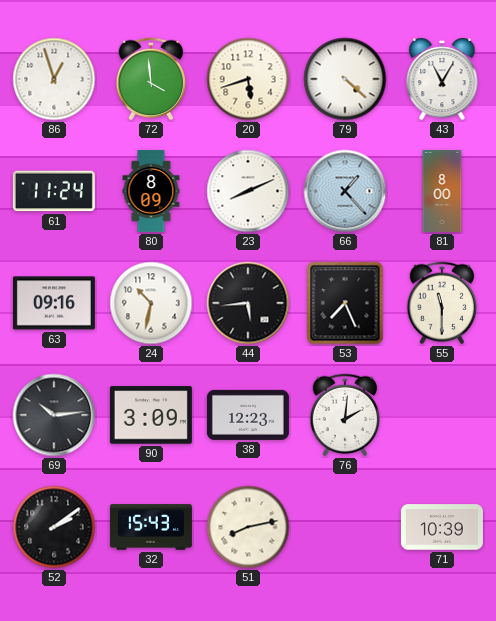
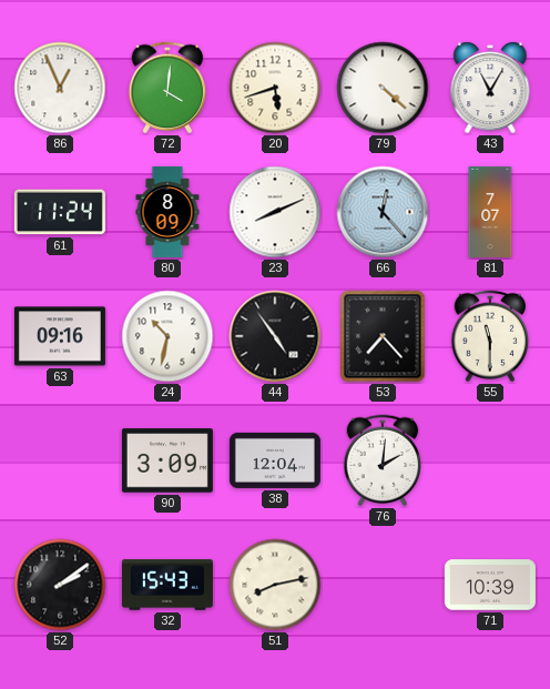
86: 12:57 -> 12:56
72: 3:59 -> 4:01
66: 1:23 -> 12:23
81: 8:00 -> 7:07
44: 5:44 -> 4:54
53: 7:26 -> 7:23
69: 10:14 -> none
38: 12:23 -> 12:04
